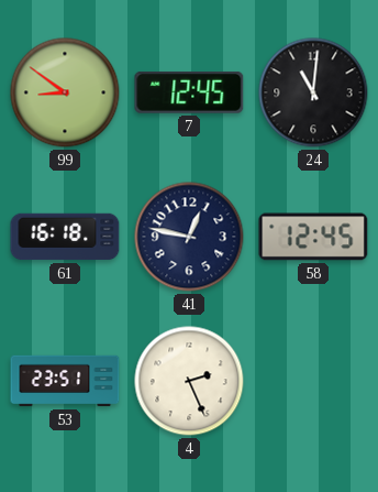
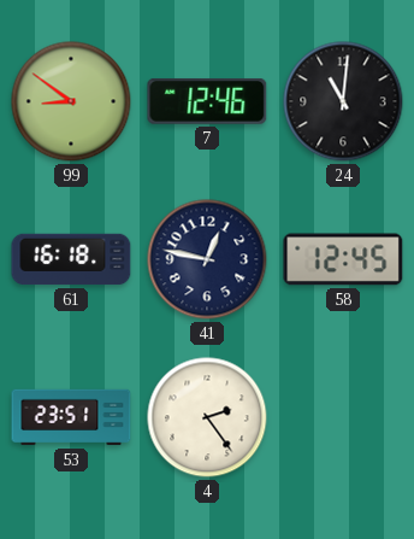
7: 12:45 -> 12:46
4: 2:26 -> 2:24
